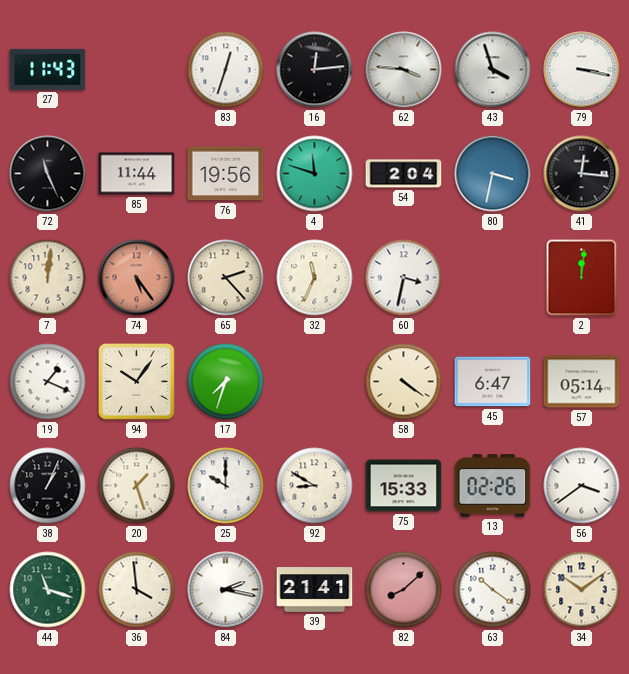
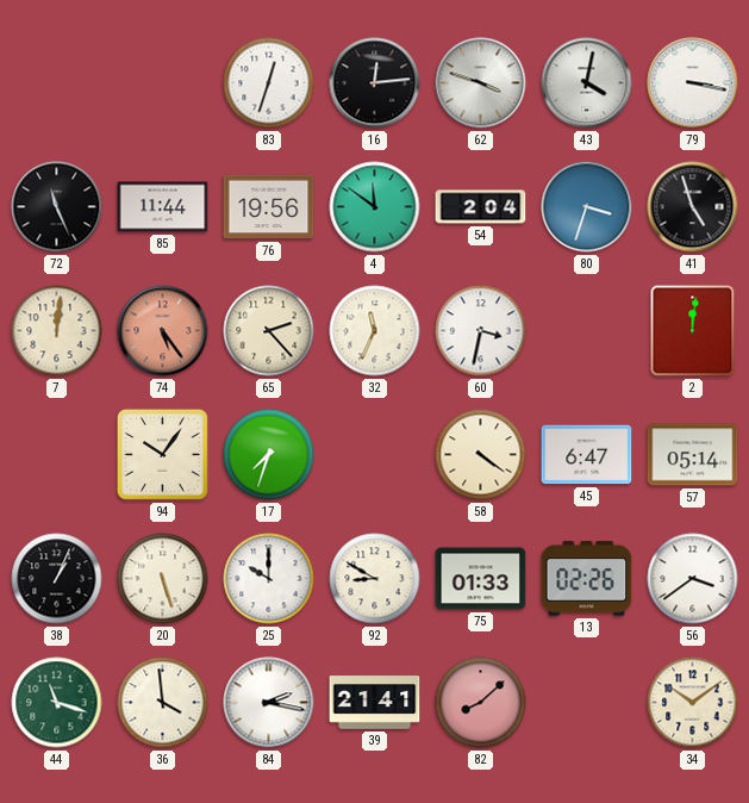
27: 11:43 -> none
62: 3:46 -> 3:48
43: 3:57 -> 4:02
4: 11:48 -> 11:51
80: 3:32 -> 3:33
41: 12:16 -> 4:57
19: 1:19 -> none
20: 1:27 -> 5:27
75: 15:33 -> 01:33
63: 10:21 -> none
